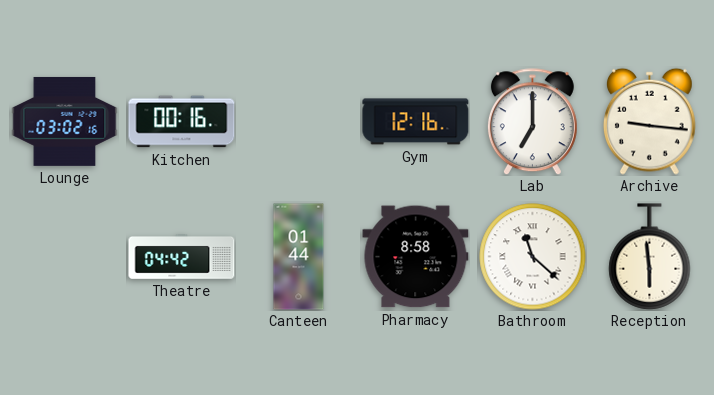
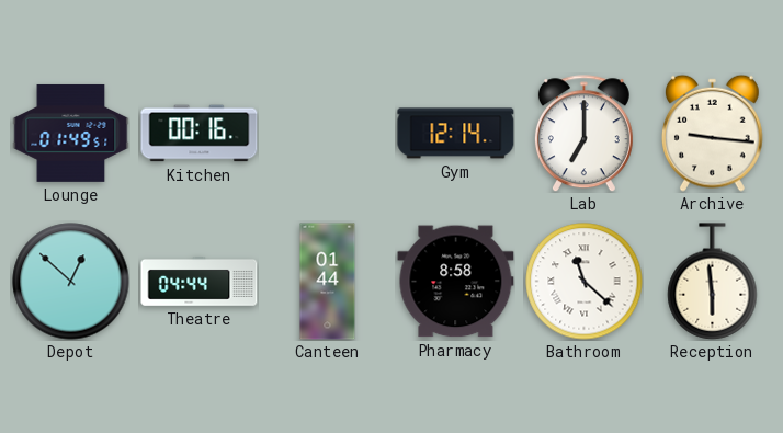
Lounge: 03:02 -> 01:49
Gym: 12:16 -> 12:14
Depot: none -> 12:52
Theatre: 04:42 -> 04:44
